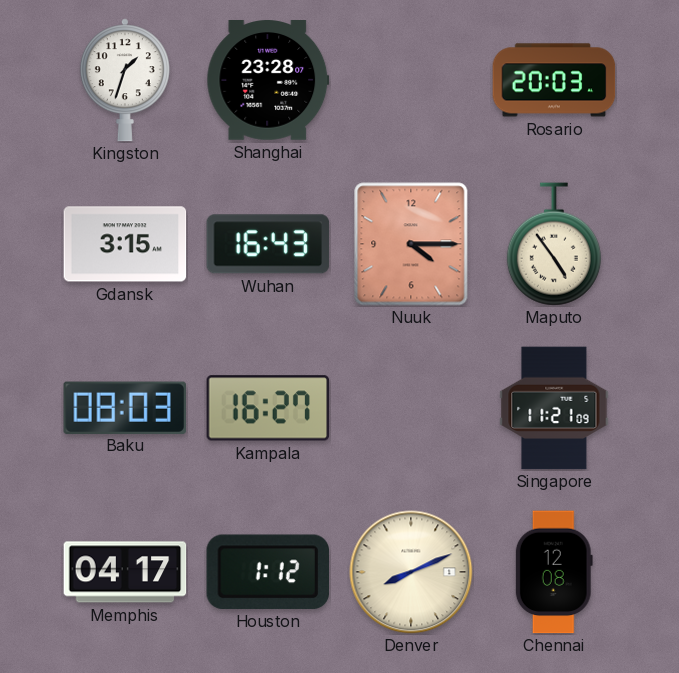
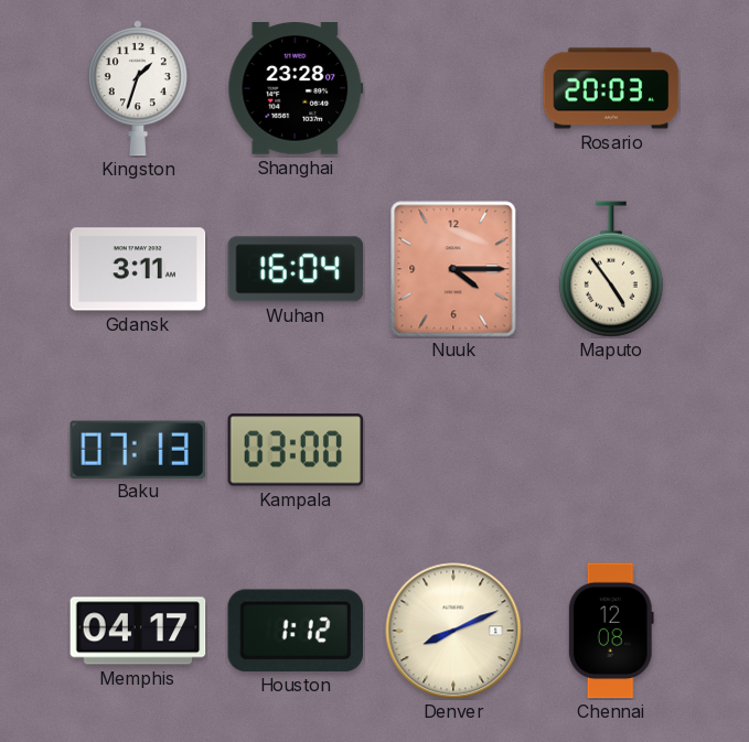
Gdansk: 3:15 -> 3:11
Wuhan: 16:43 -> 16:04
Baku: 08:03 -> 07:13
Kampala: 16:27 -> 03:00
Singapore: 11:21 -> none
